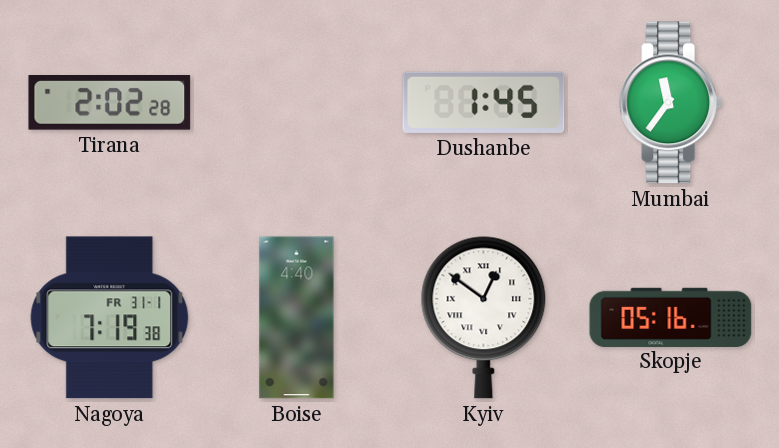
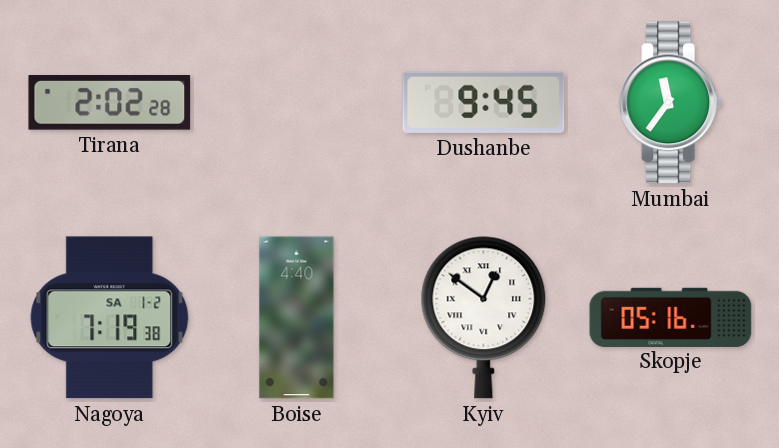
Dushanbe: 1:45 -> 9:45
Nagoya date: FR 31-1 -> SA 1-2
